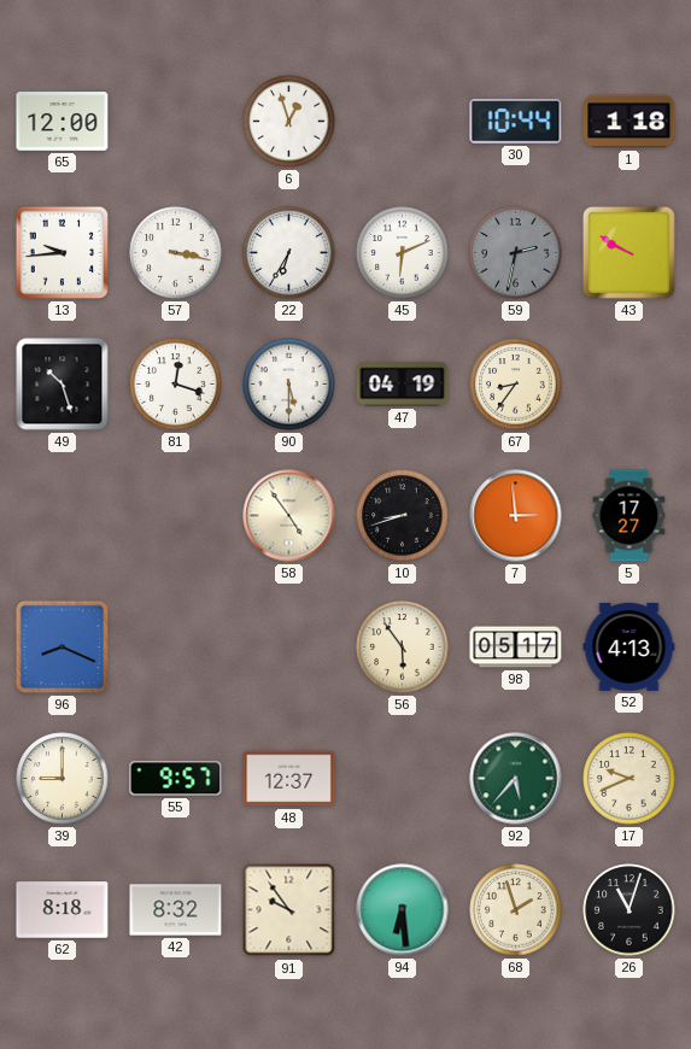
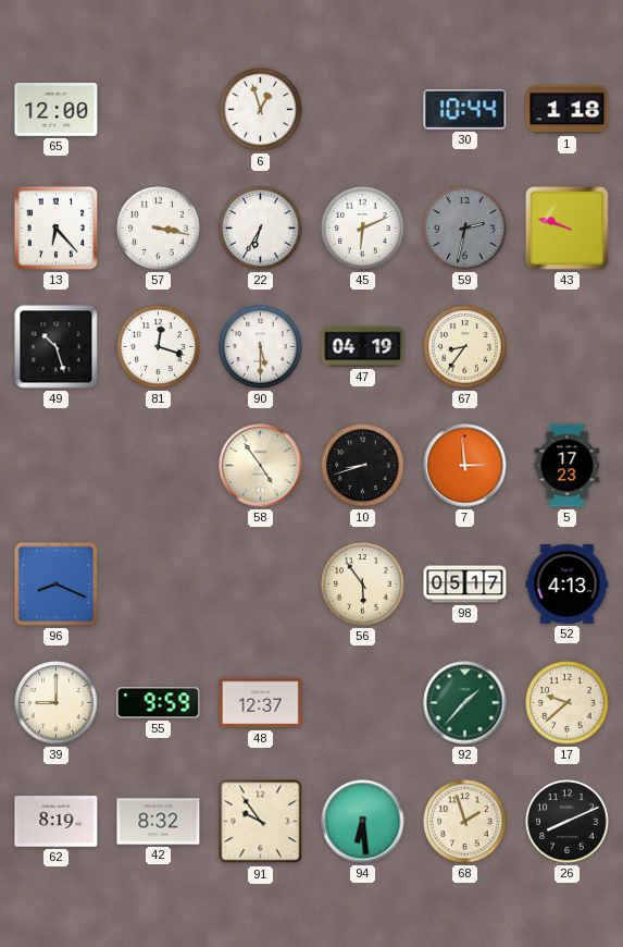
13: 9:44 -> 6:23
43: 9:50 -> 9:48
5: 17:27 -> 17:23
55: 9:57 -> 9:59
92: 5:37 -> 1:37
17: 9:41 -> 9:38
62: 8:18 -> 8:19
26: 11:03 -> 8:11
